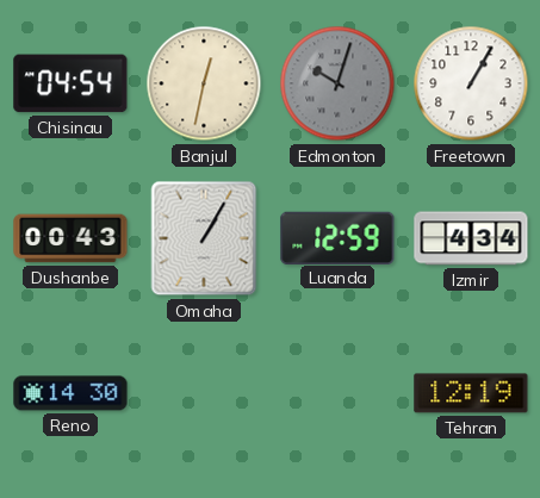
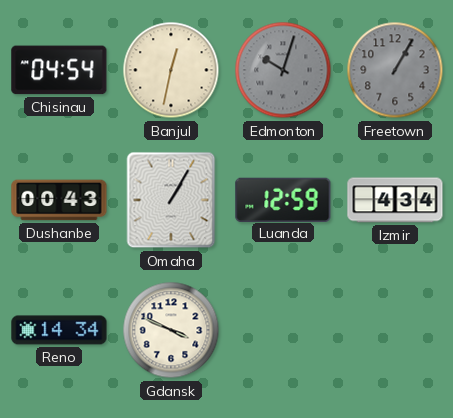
Freetown dial: white -> grey
Reno: 14:30 -> 14:34
Gdansk: none -> 3:49
Tehran: 12:19 -> none
